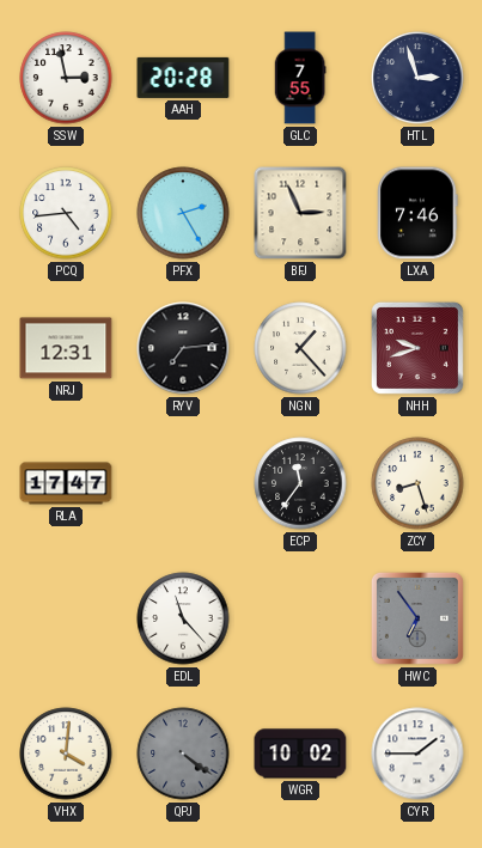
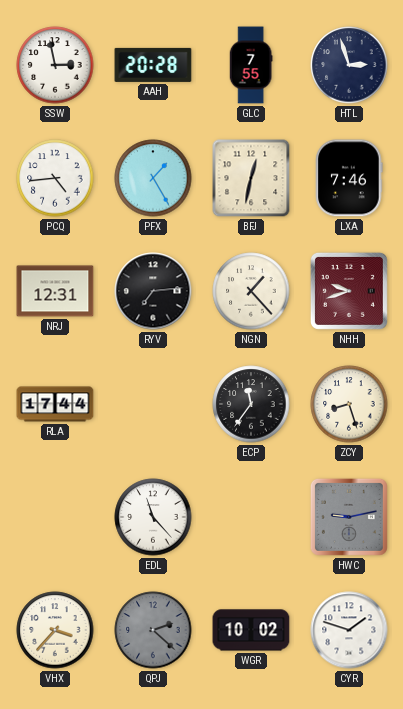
PFX: 2:25 -> 1:25
BFJ: 2:56 -> 12:32
RLA: 17:47 -> 17:44
HWC: 6:54 -> 9:13
VHX: 4:01 -> 3:37
QPJ: 4:21 -> 2:22
CYR: 1:45 -> 1:48
